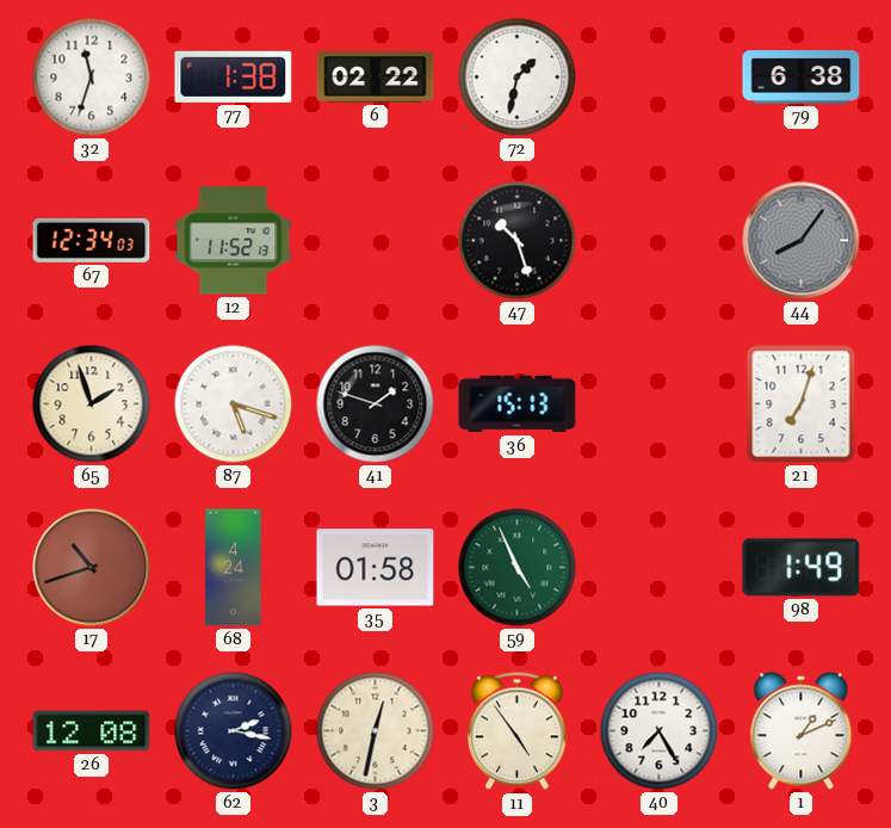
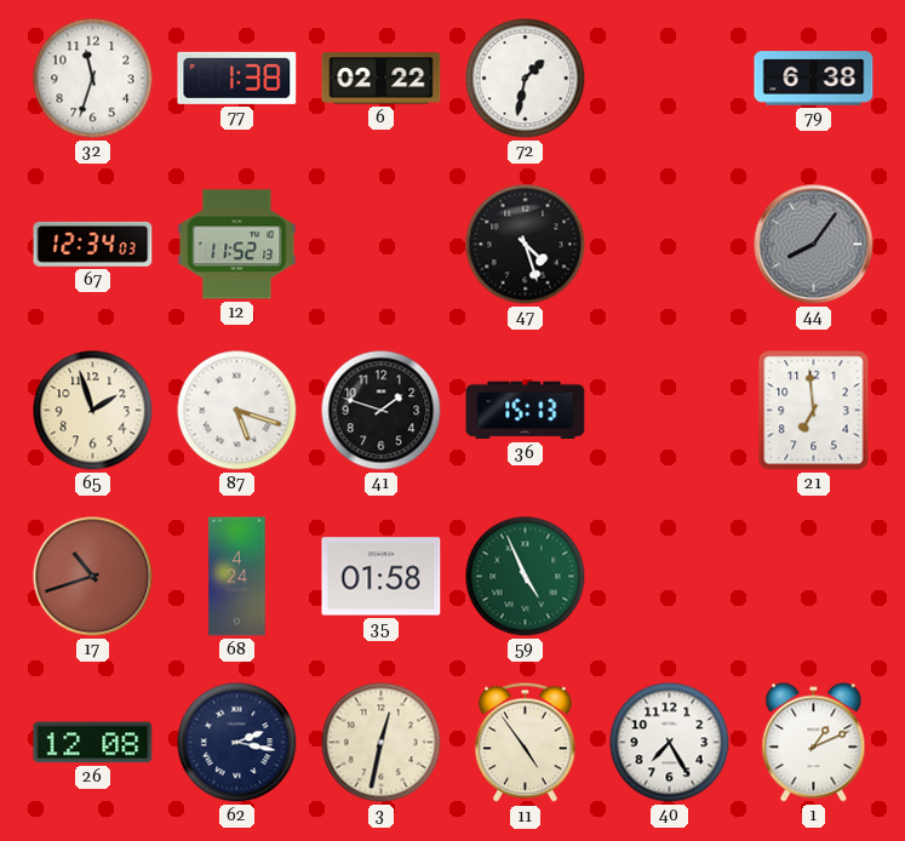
47: 10:27 -> 4:27
21: 7:03 -> 6:59
98: 1:49 -> none
